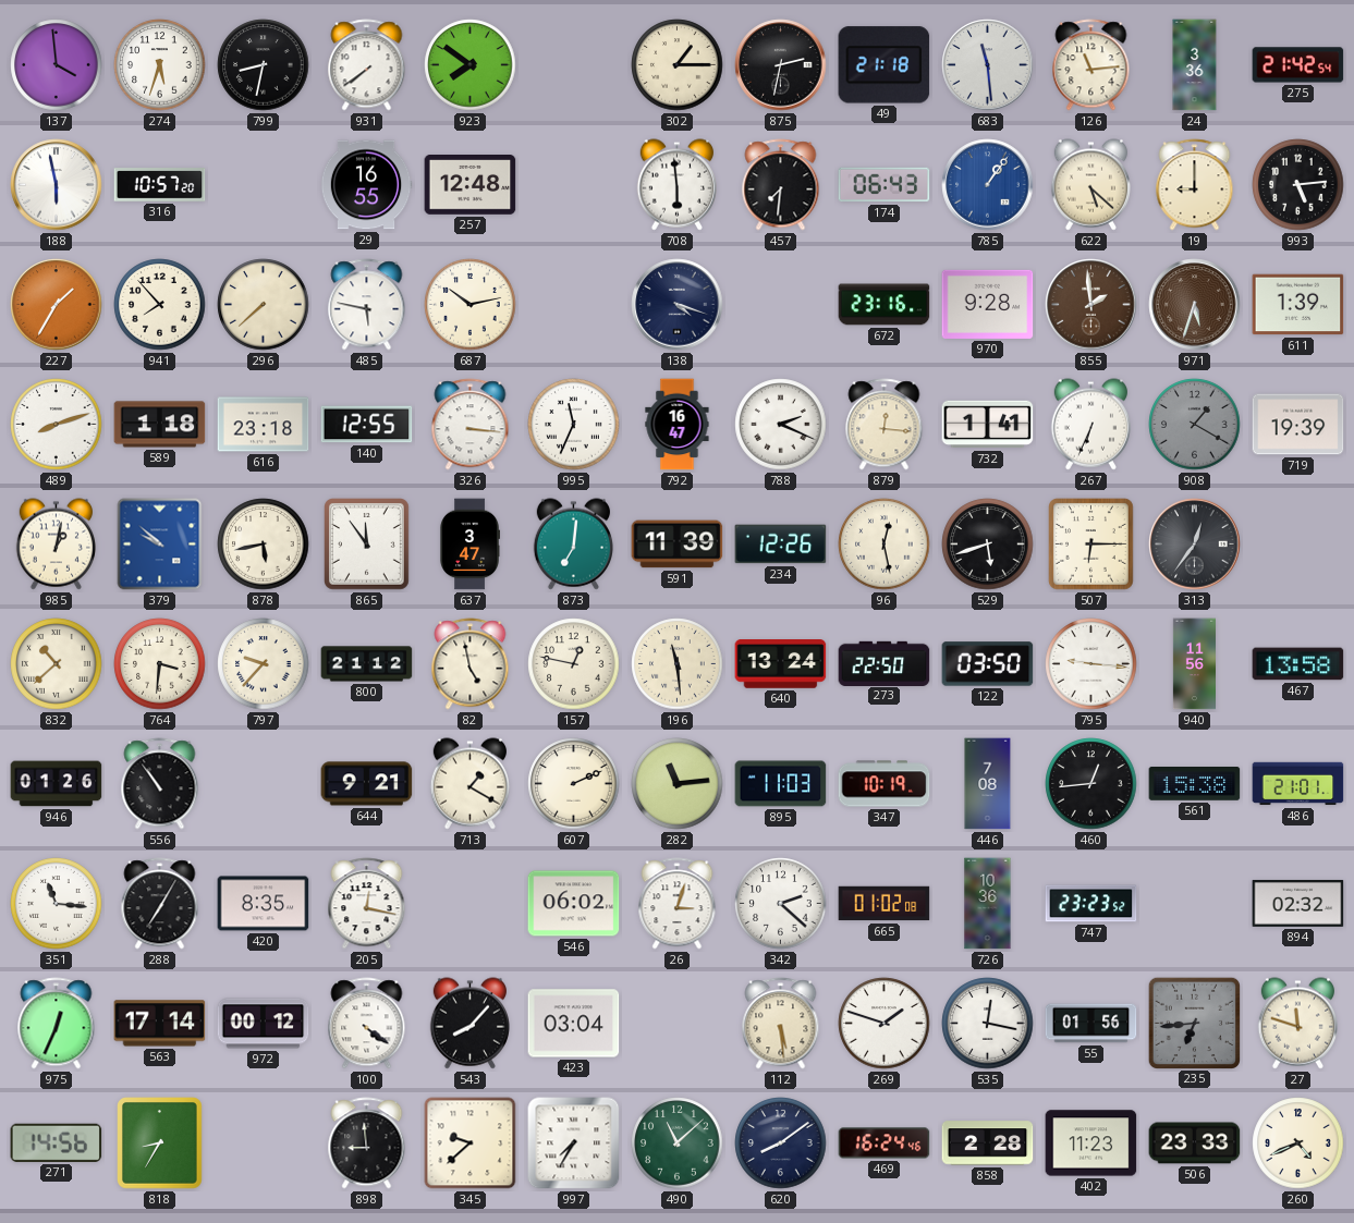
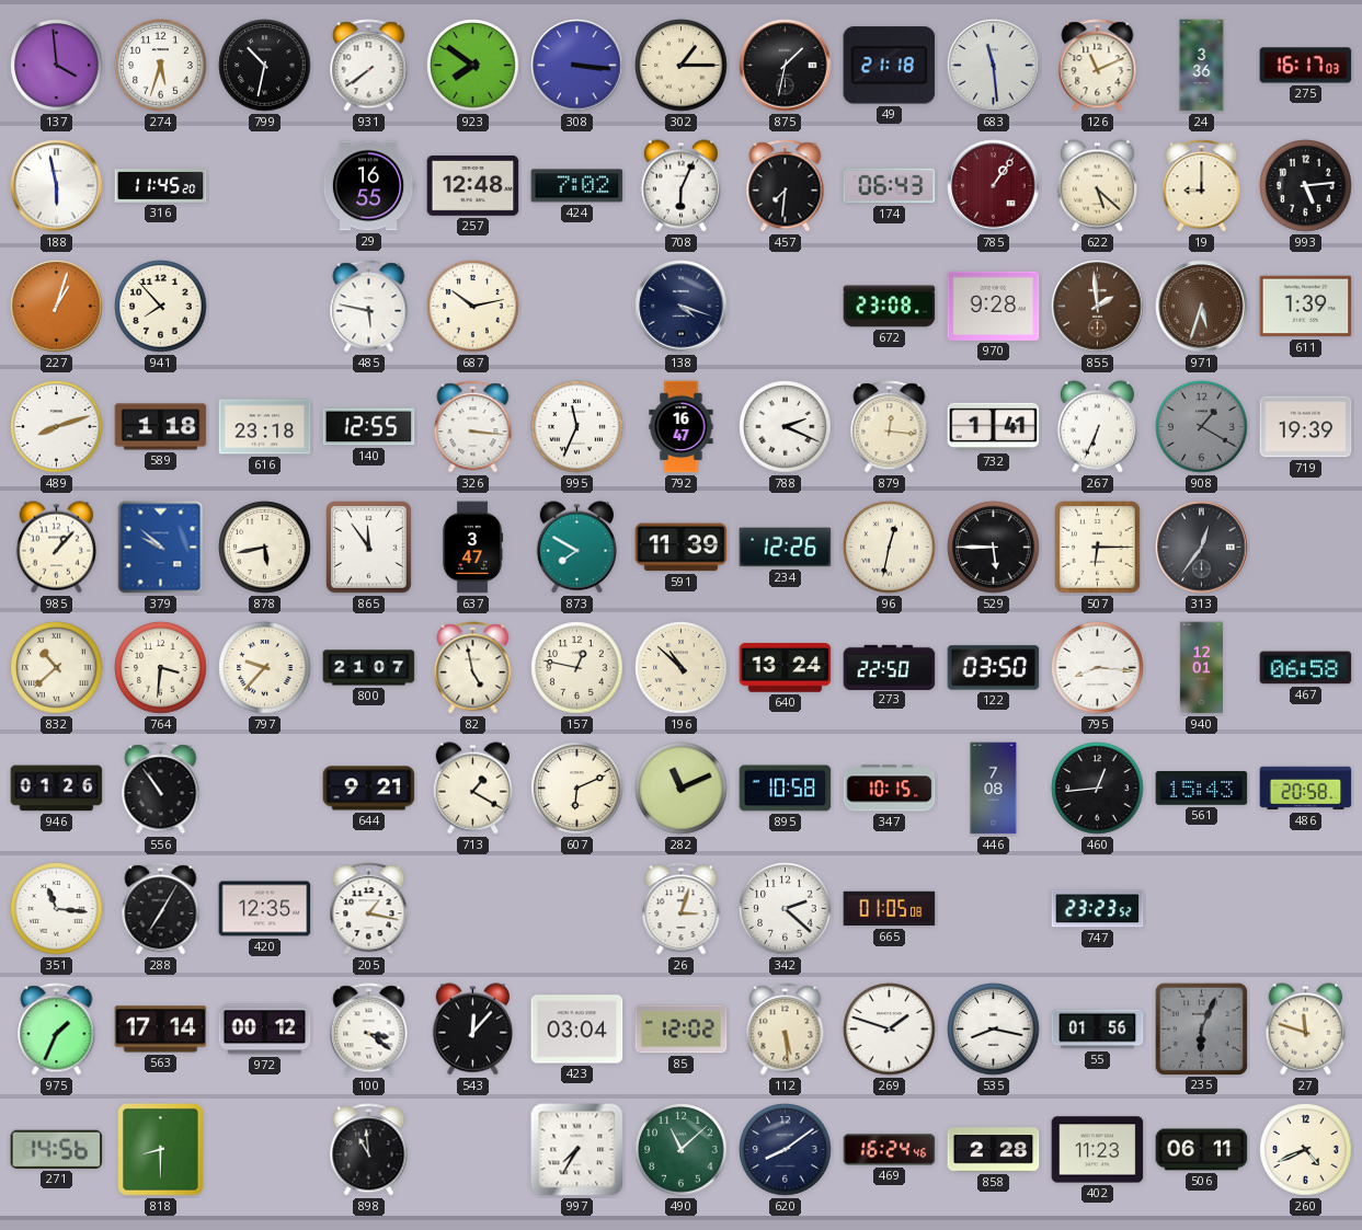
799: 8:32 -> 10:32
308: none -> 3:16
875: 2:32 -> 1:32
126: 11:14 -> 11:11
275: 21:42 -> 16:17
316: 10:57 -> 11:45
424: none -> 7:02
708: 5:59 -> 6:04
785 dial: blue -> burgundy
227: 1:35 -> 1:03
296: 7:38 -> none
672: 23:16 -> 23:08
985: 1:02 -> 1:07
873: 7:01 -> 7:50
96: 12:28 -> 12:32
529: 5:42 -> 5:45
800: 21:12 -> 21:07
196: 11:29 -> 10:52
795: 9:16 -> 8:16
940: 11:56 -> 12:01
467: 13:58 -> 06:58
607: 2:11 -> 6:11
282: 11:14 -> 11:11
895: 11:03 -> 10:58
347: 10:19 -> 10:15
561: 15:38 -> 15:43
486: 21:01 -> 20:58
420: 8:35 -> 12:35
205: 12:17 -> 1:17
546: 06:02 -> none
665: 01:02 -> 01:05
726: 10:36 -> none
894: 02:32 -> none
975: 12:34 -> 1:34
100: 4:21 -> 3:21
543: 8:07 -> 12:07
85: none -> 12:02
535: 12:17 -> 8:17
235: 6:44 -> 6:04
818: 8:35 -> 8:30
898: 8:59 -> 10:59
345: 9:38 -> none
506: 23:33 -> 06:11
